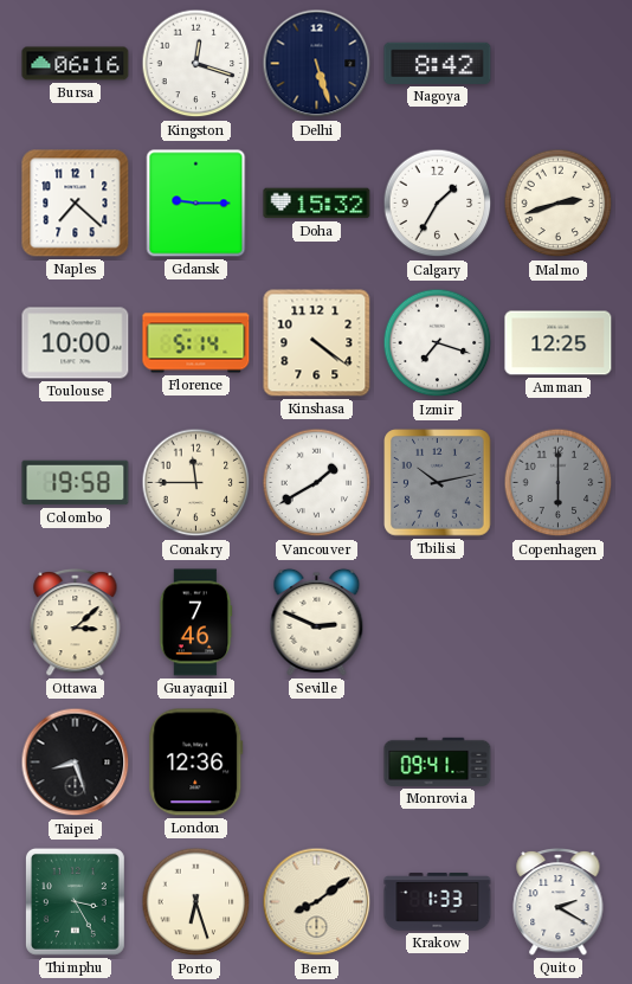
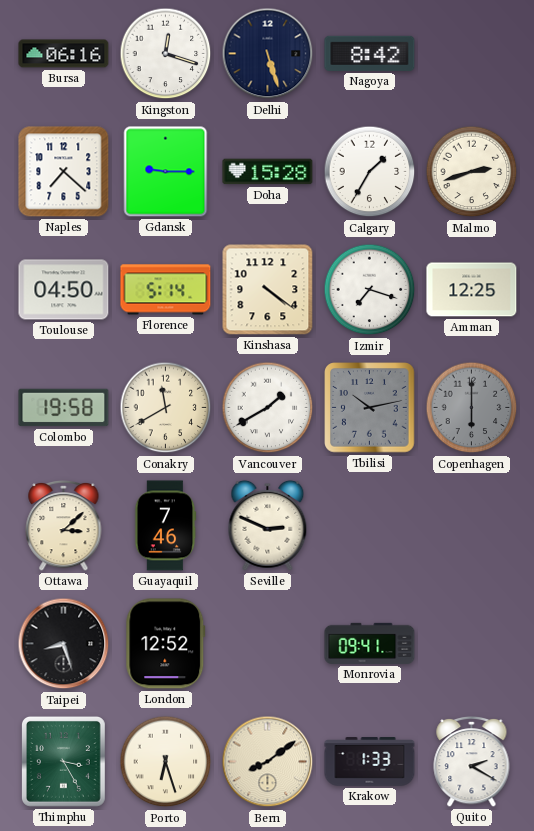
Doha: 15:32 -> 15:28
Toulouse: 10:00 -> 04:50
Conakry: 11:45 -> 11:40
London: 12:36 -> 12:52
